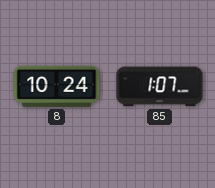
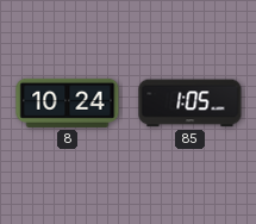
85: 1:07 -> 1:05
